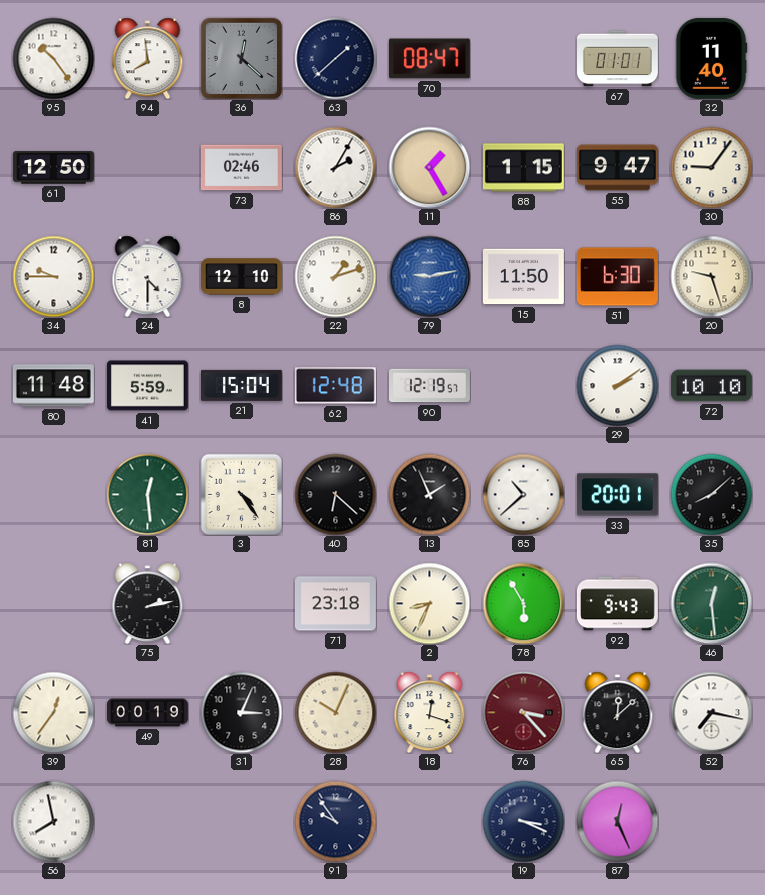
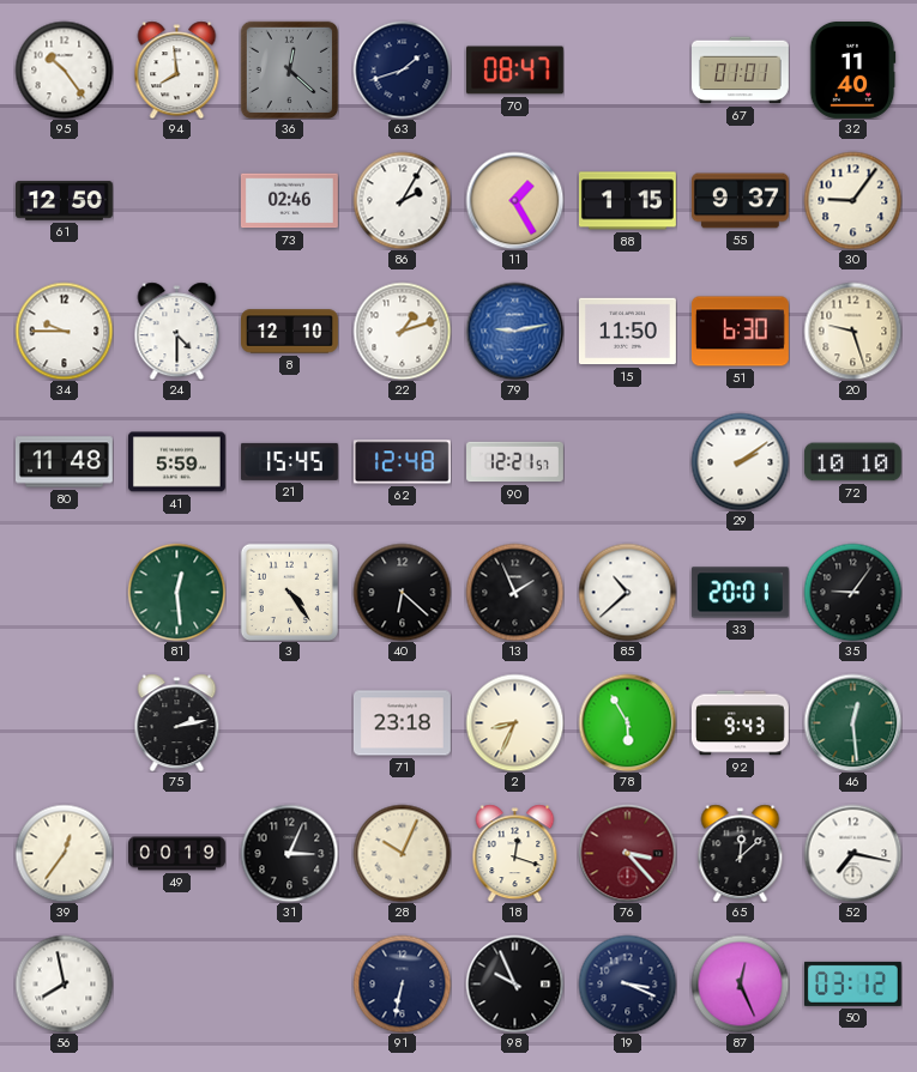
63: 1:38 -> 1:42
55: 9:47 -> 9:37
21: 15:04 -> 15:45
90: 12:19 -> 12:21
35: 8:08 -> 9:06
91: 9:54 -> 6:32
98: none -> 9:56
50: none -> 03:12
